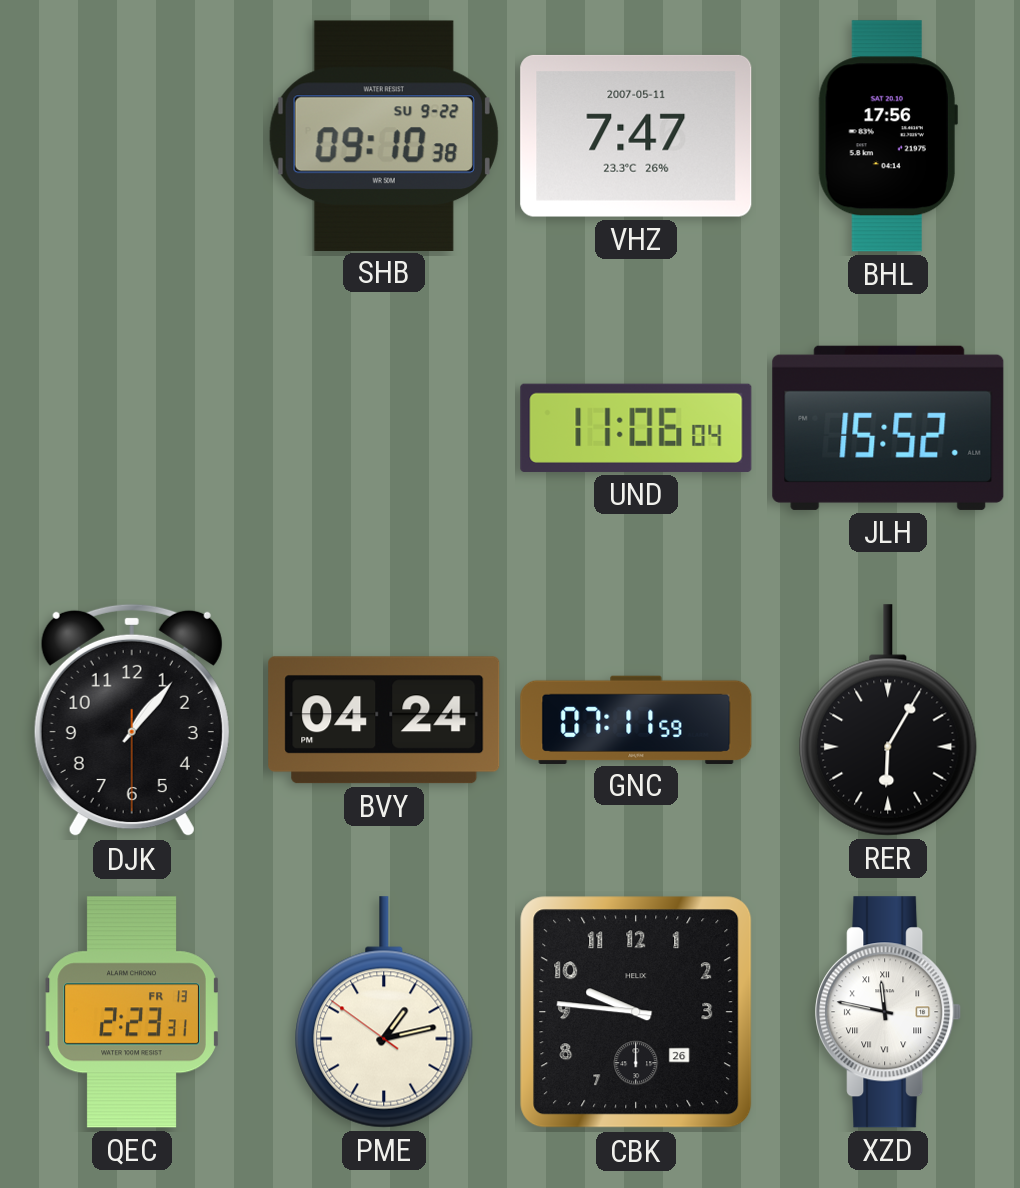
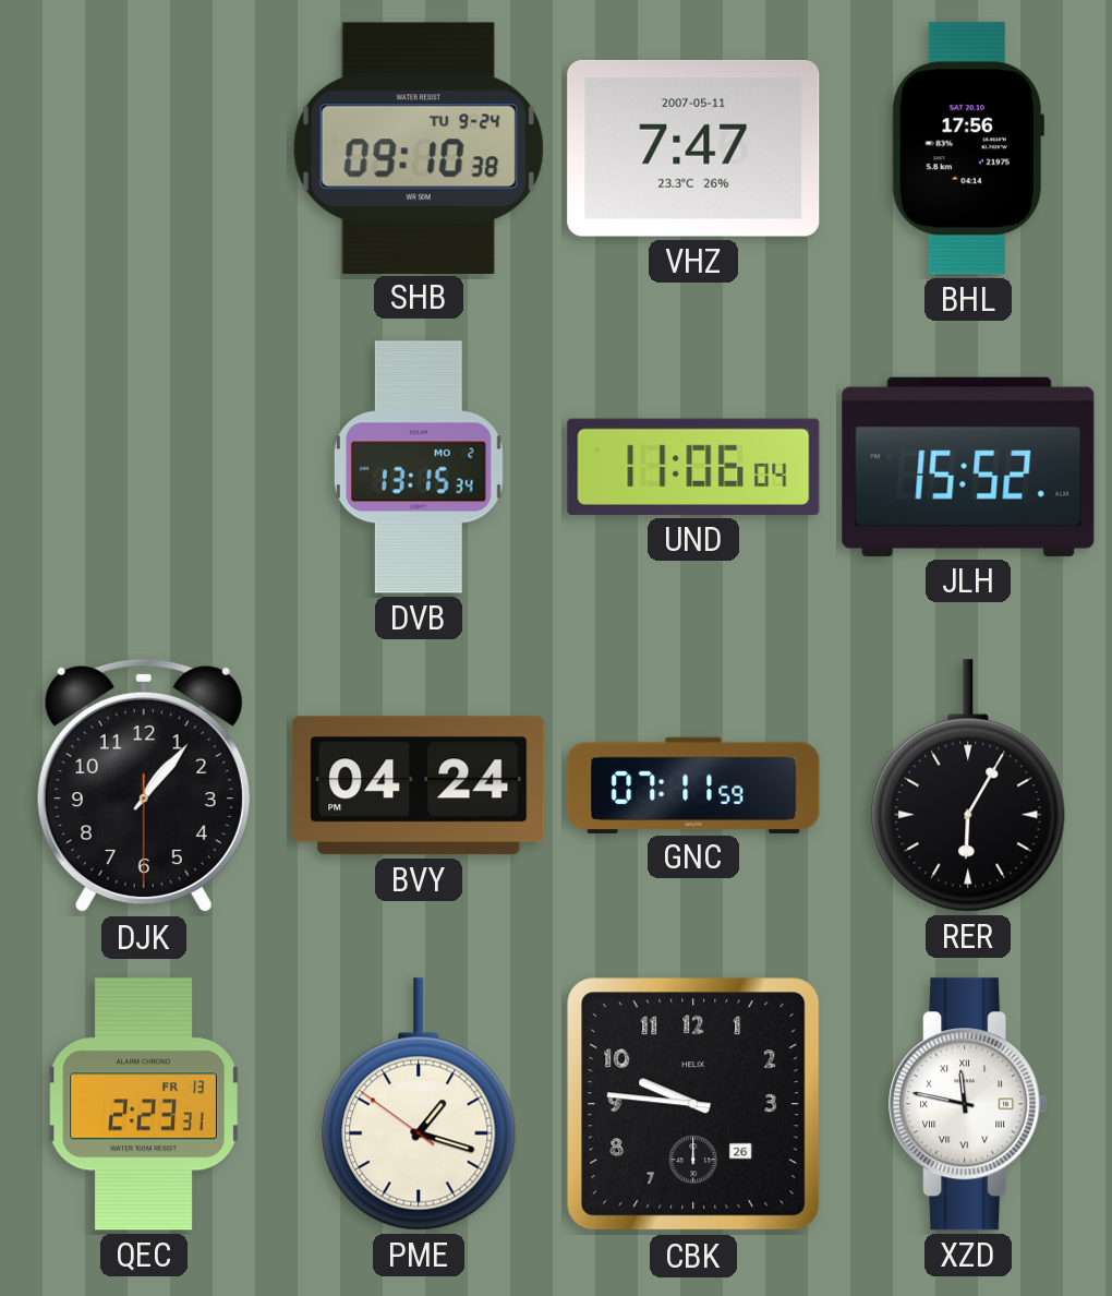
SHB date: SU 9-22 -> TU 9-24
DVB: none -> 13:15
PME: 1:12 -> 1:17
